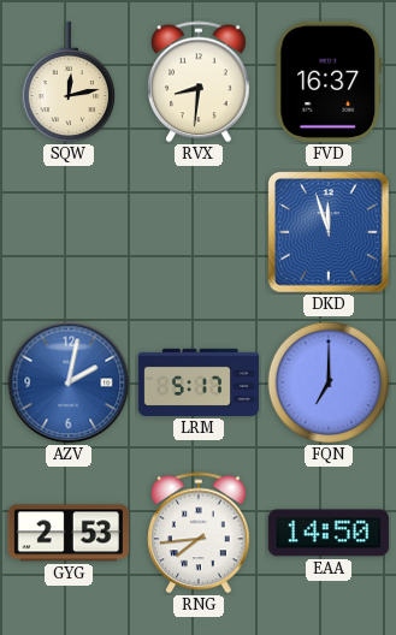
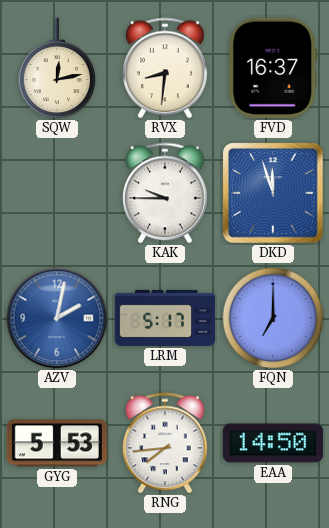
KAK: none -> 9:45
GYG: 2:53 -> 5:53
